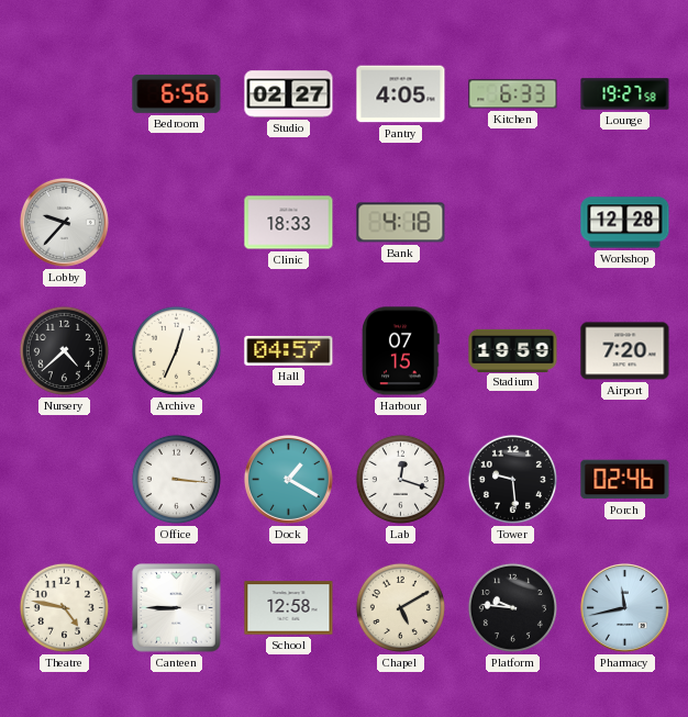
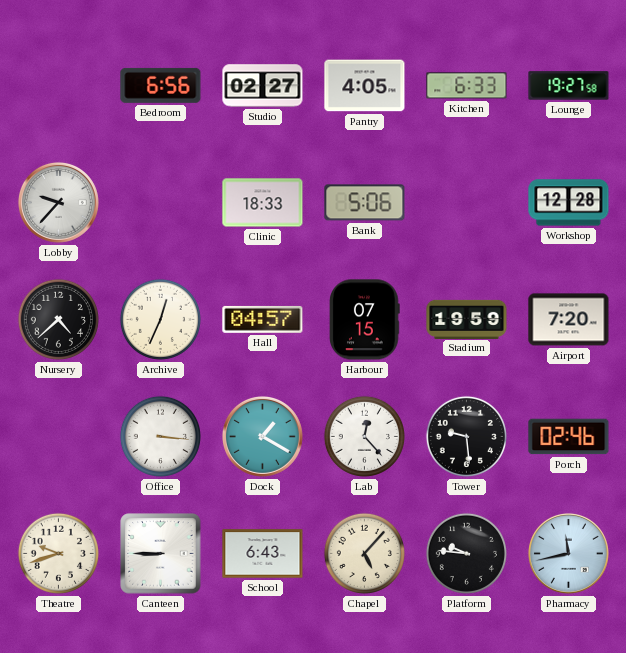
Bank: 4:18 -> 5:06
Lab: 12:18 -> 12:23
Theatre: 4:47 -> 9:42
School: 12:58 -> 6:43
Chapel: 5:10 -> 5:07
